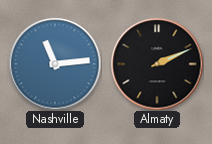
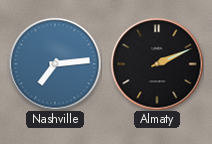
Nashville: 11:14 -> 7:14
